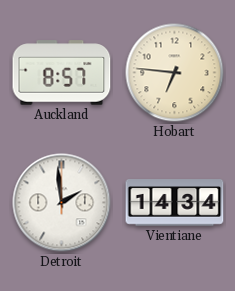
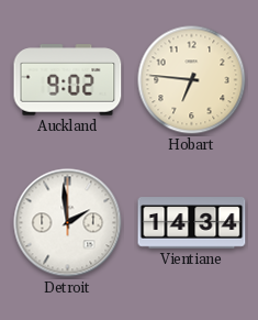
Auckland: 8:57 -> 9:02
